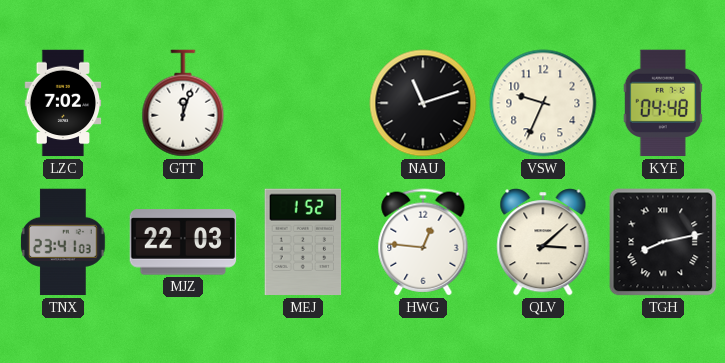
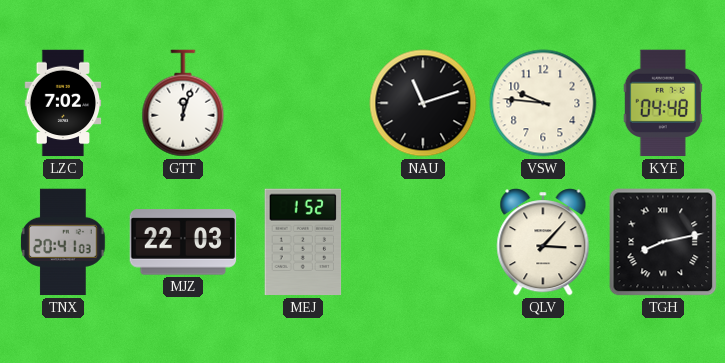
VSW: 9:34 -> 9:46
TNX: 23:41 -> 20:41
HWG: 12:46 -> none
QLV: 3:08 -> 3:07
